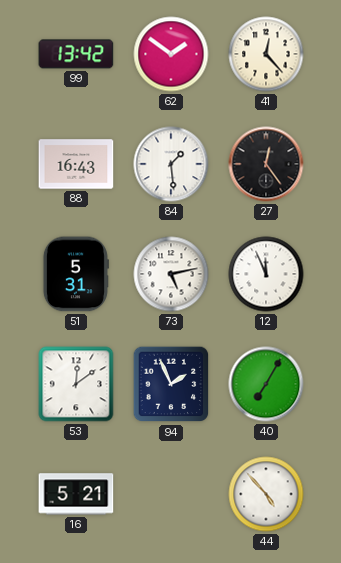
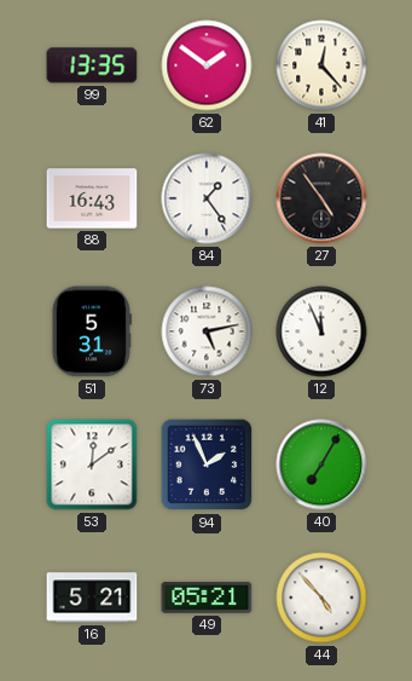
99: 13:42 -> 13:35
84: 1:29 -> 1:24
27: 12:24 -> 4:54
49: none -> 05:21
